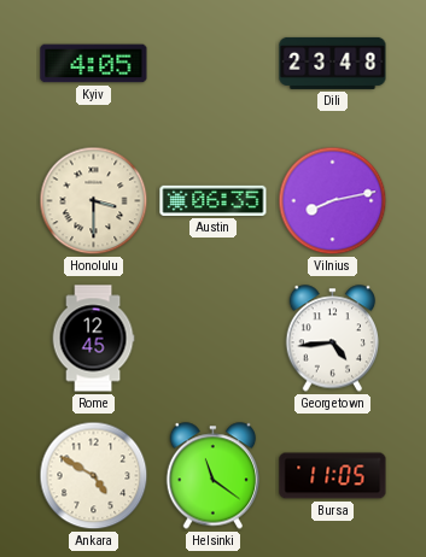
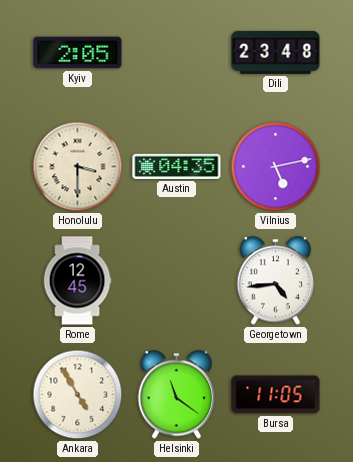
Kyiv: 4:05 -> 2:05
Austin: 06:35 -> 04:35
Vilnius: 8:13 -> 5:13
Ankara: 4:50 -> 4:55
